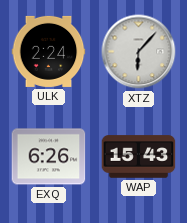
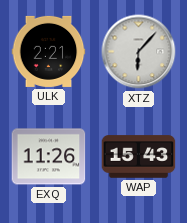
ULK: 2:24 -> 2:21
EXQ: 6:26 -> 11:26
